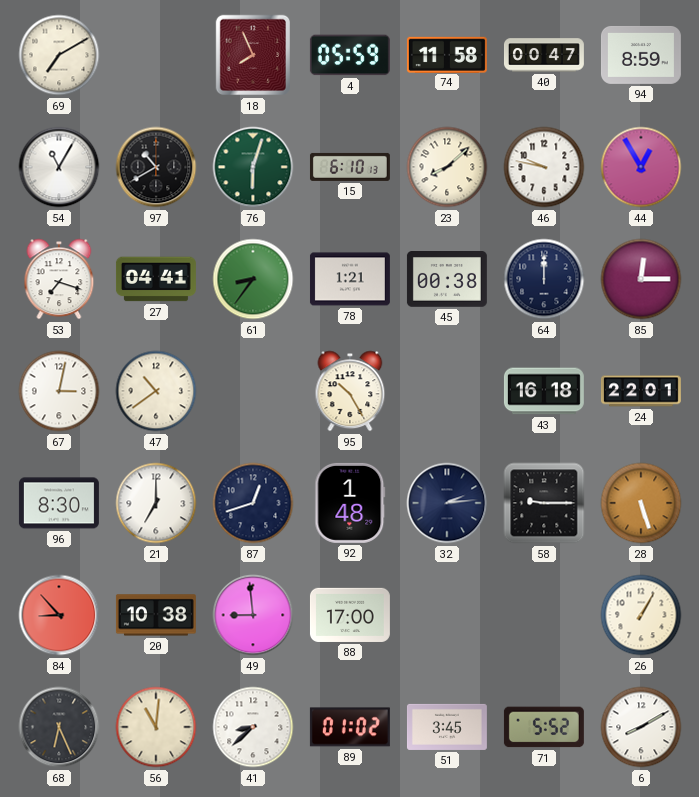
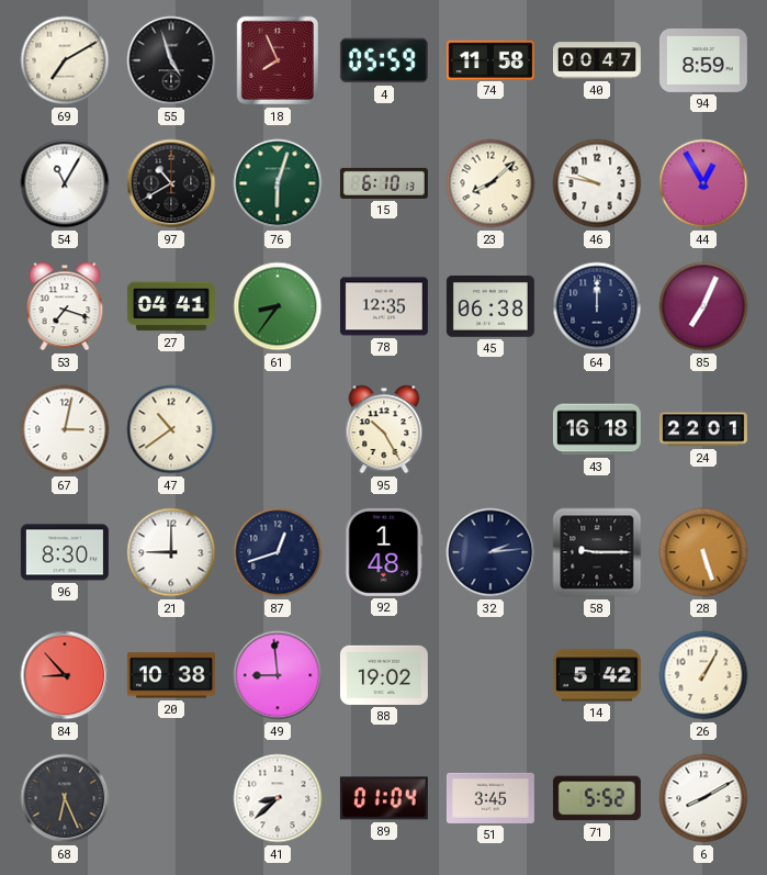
55: none -> 4:57
78: 1:21 -> 12:35
45: 00:38 -> 06:38
85: 12:15 -> 7:04
21: 7:00 -> 9:00
88: 17:00 -> 19:02
14: none -> 5:42
56: 11:01 -> none
89: 01:02 -> 01:04
